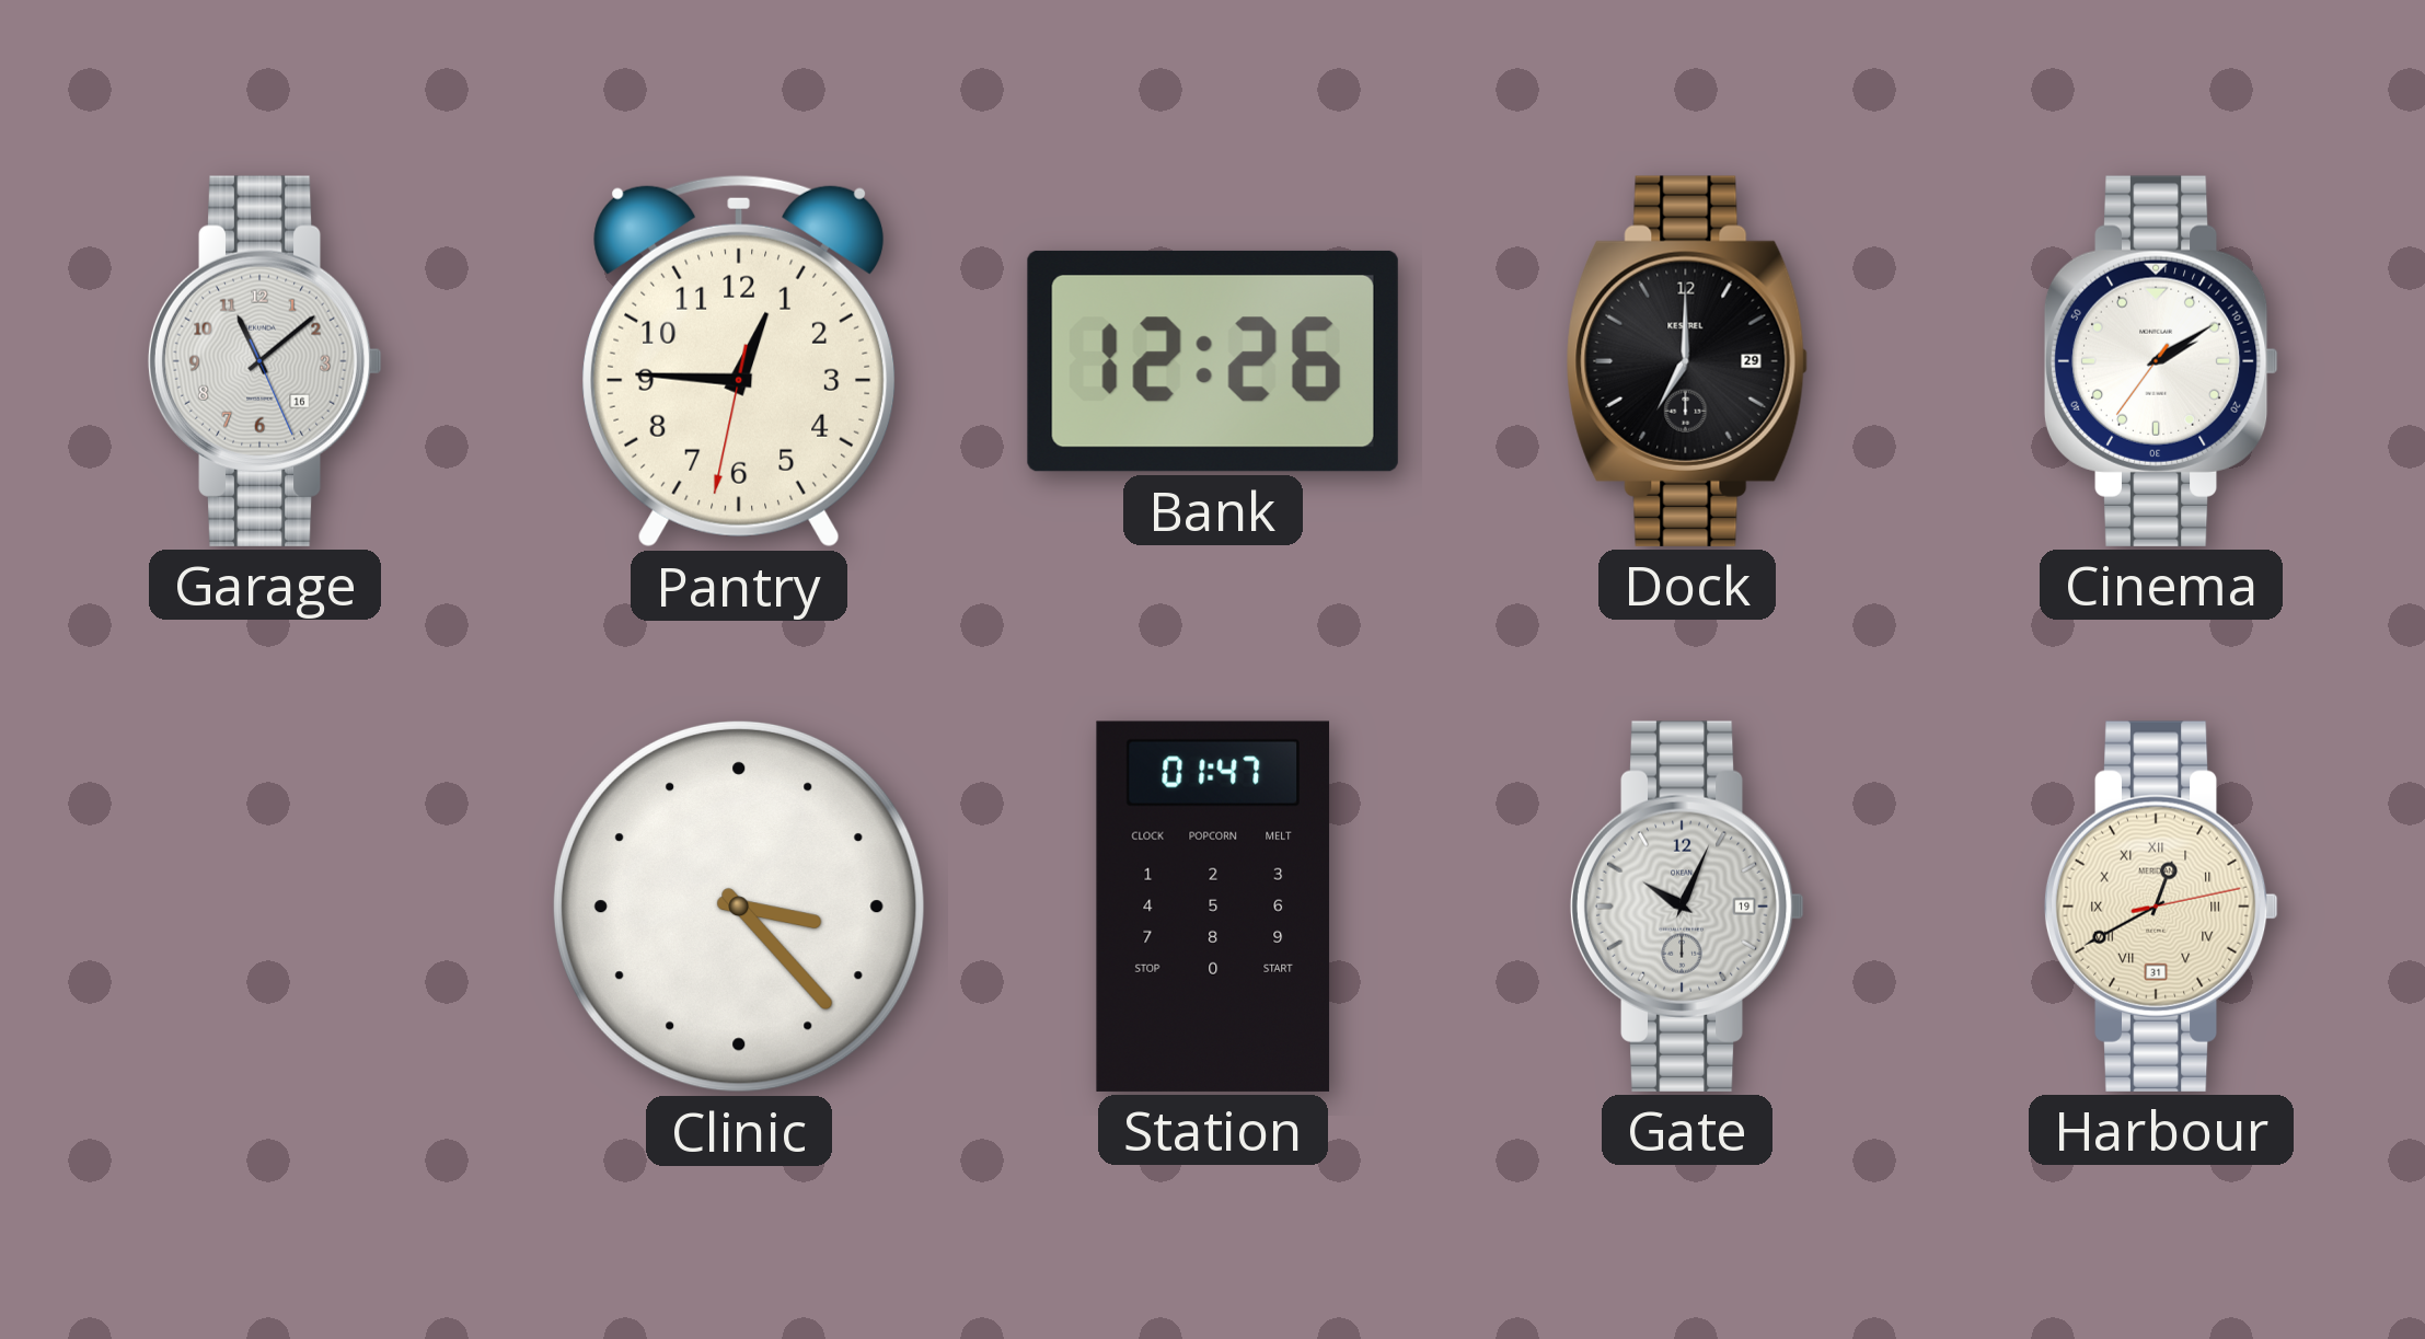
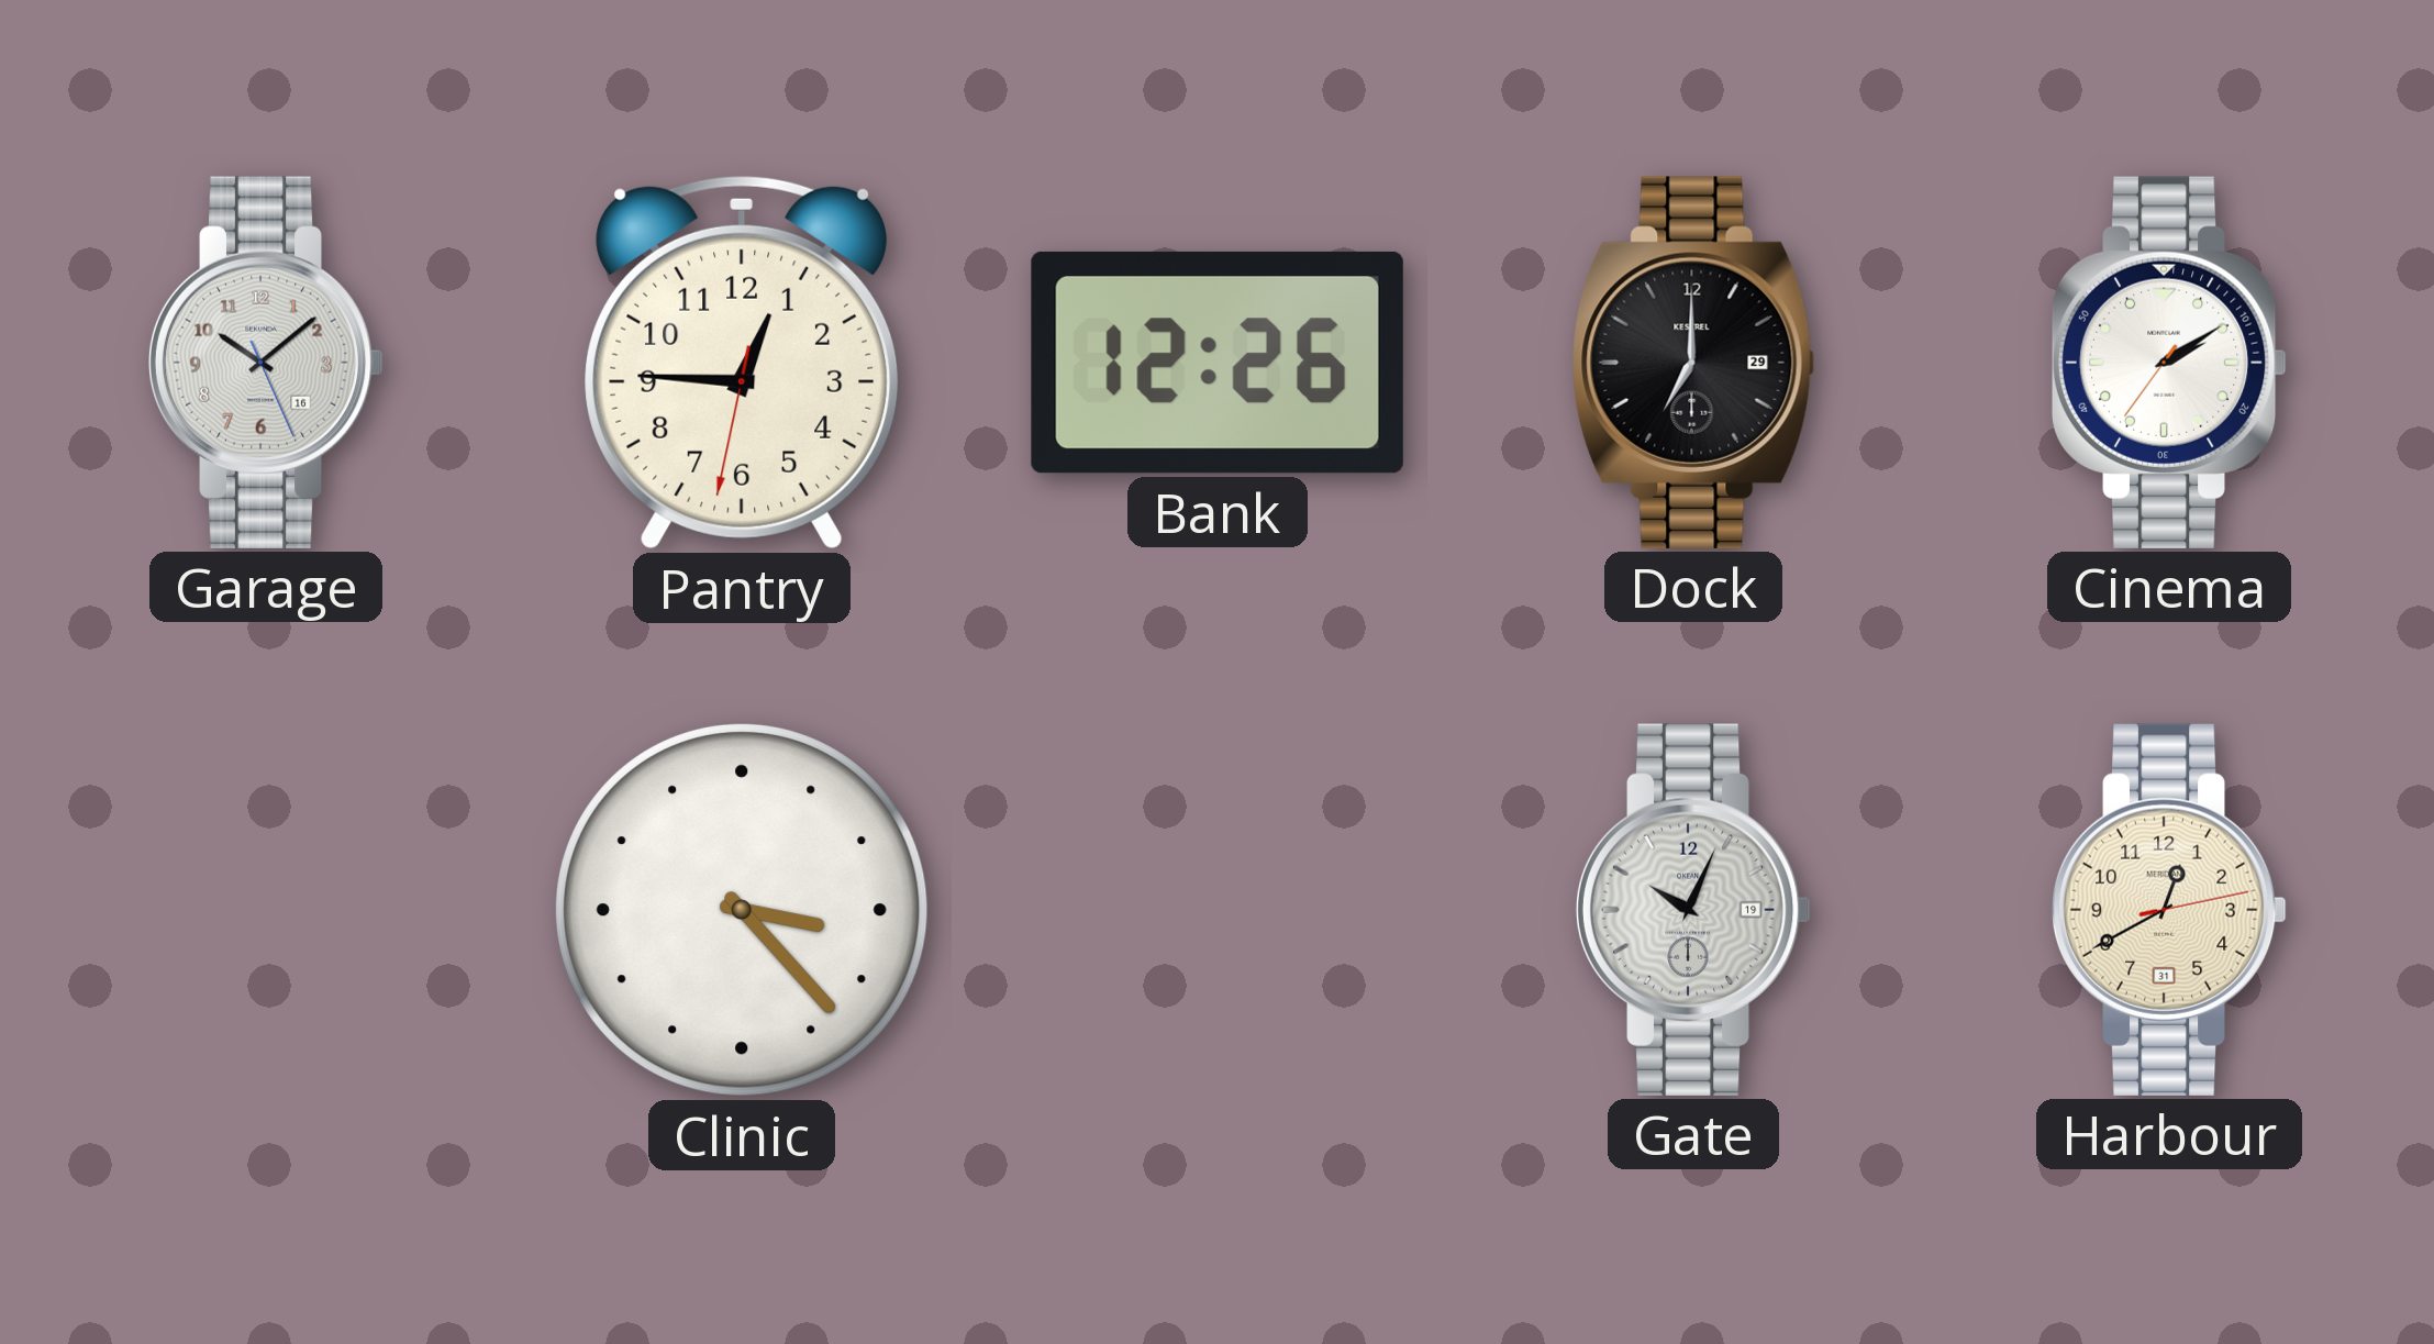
Garage: 11:08 -> 10:08
Station: 01:47 -> none
Harbour numerals: Roman -> Arabic
